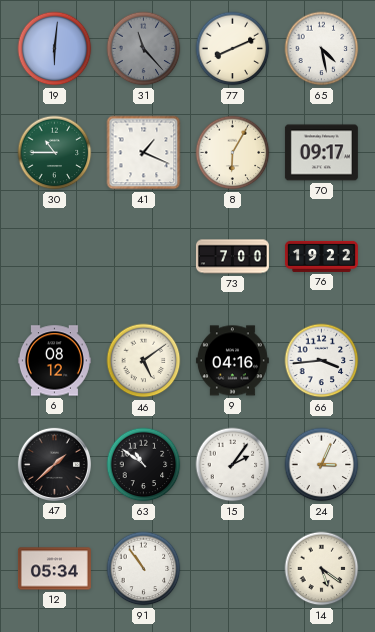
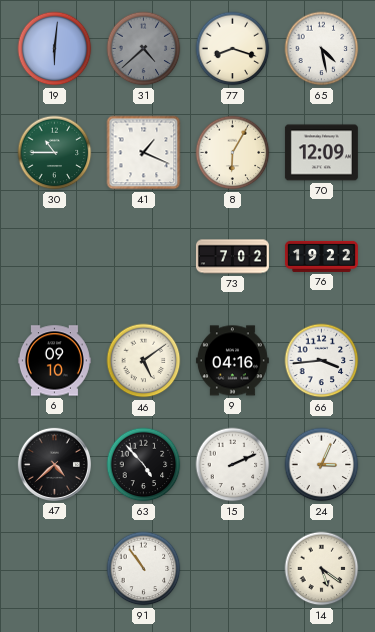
31: 11:23 -> 4:38
77: 8:11 -> 8:18
70: 09:17 -> 12:09
73: 7:00 -> 7:02
6: 08:12 -> 09:10
47: 1:38 -> 4:38
63: 10:51 -> 4:53
15: 2:06 -> 2:11
12: 05:34 -> none
